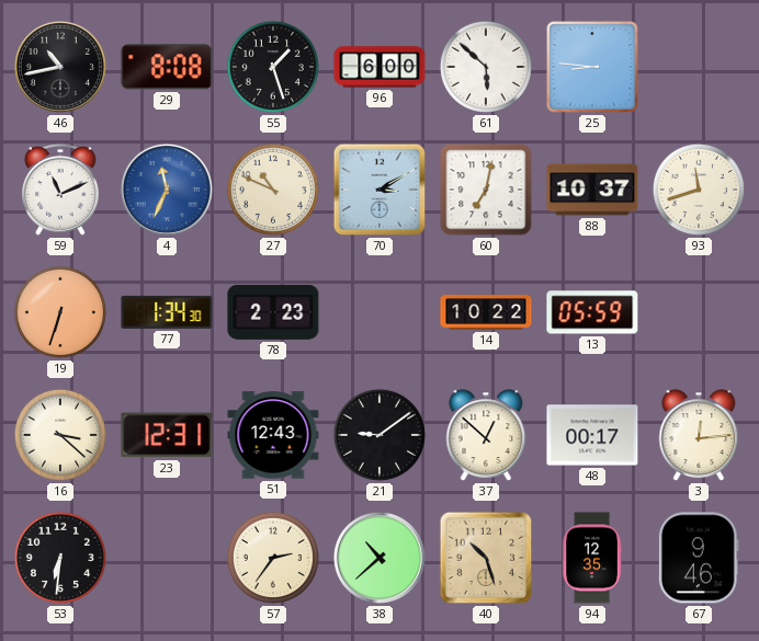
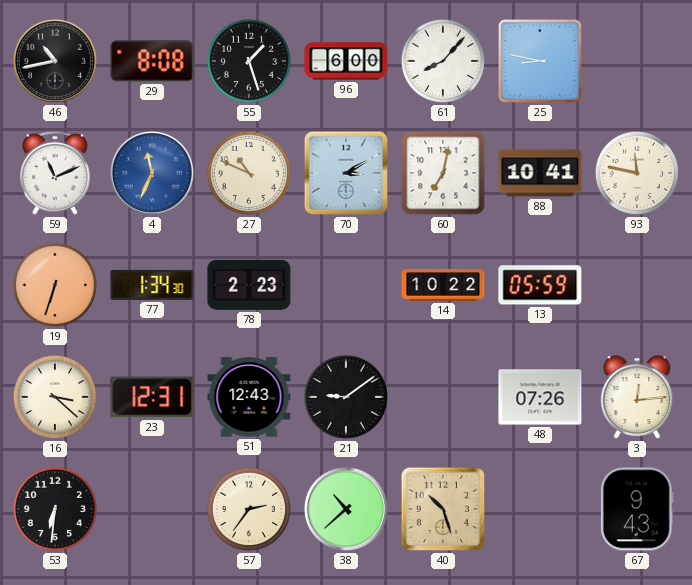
61: 5:52 -> 8:07
25: 8:46 -> 8:47
88: 10:37 -> 10:41
93: 11:42 -> 11:47
37: 12:52 -> none
48: 00:17 -> 07:26
94: 12:35 -> none
67: 9:46 -> 9:43
